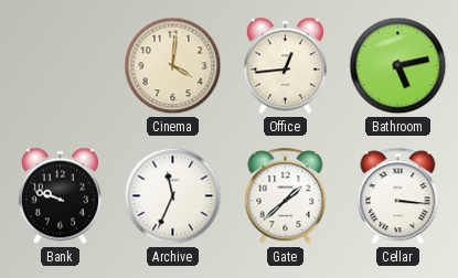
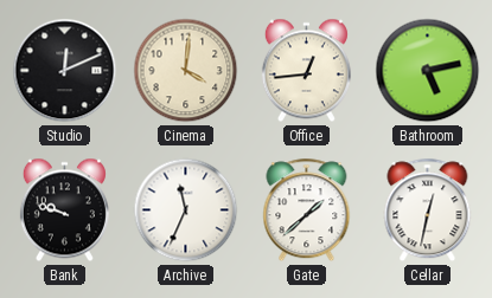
Studio: none -> 12:11
Cellar: 3:16 -> 12:32
